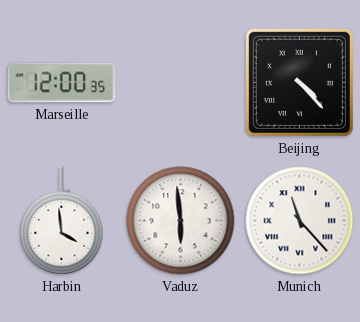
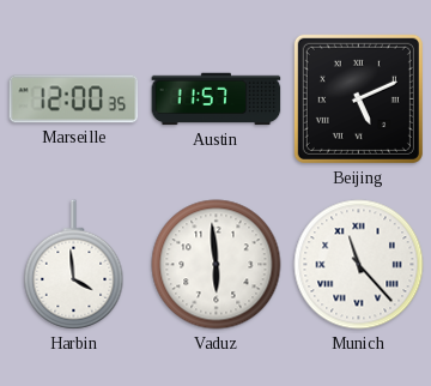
Austin: none -> 11:57
Beijing: 4:23 -> 5:11
